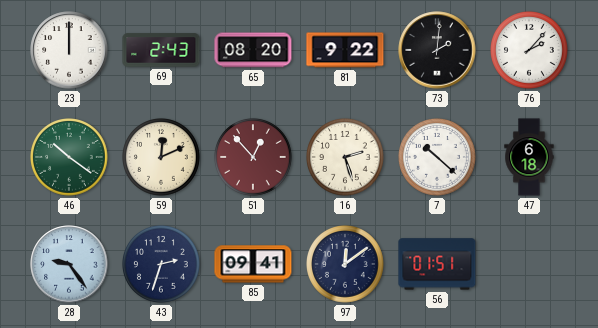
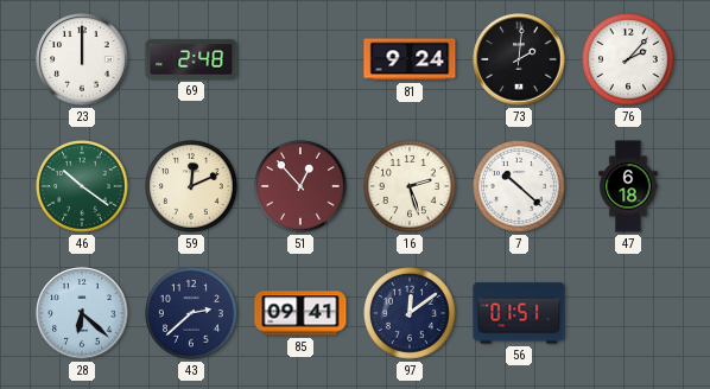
69: 2:43 -> 2:48
65: 08:20 -> none
81: 9:22 -> 9:24
28: 9:24 -> 6:22
43: 2:33 -> 2:38
